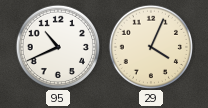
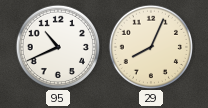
29: 4:04 -> 8:04
